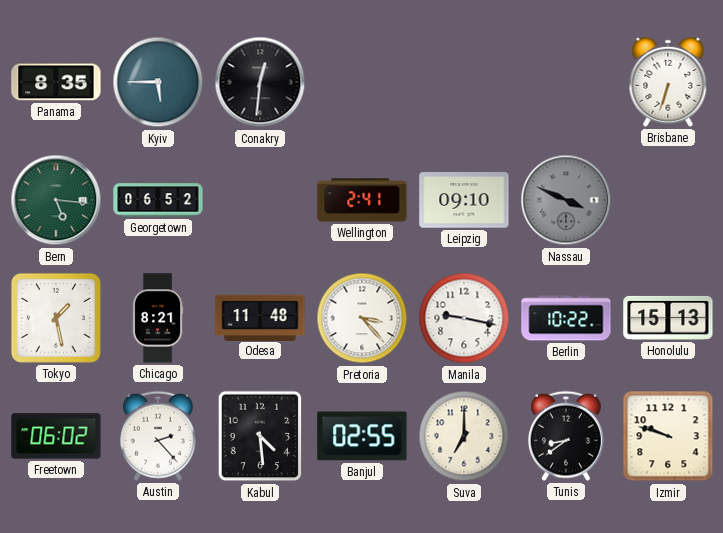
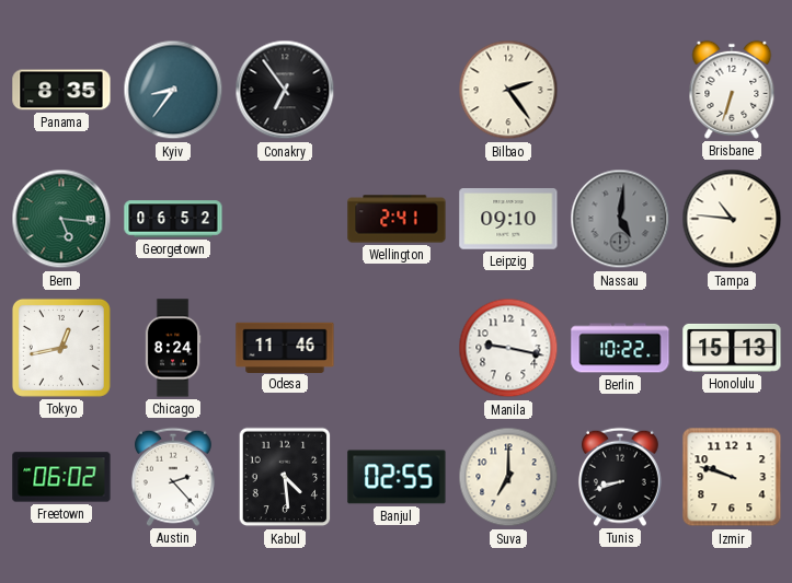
Kyiv: 5:45 -> 8:36
Conakry: 12:31 -> 6:54
Bilbao: none -> 2:24
Nassau: 3:49 -> 5:01
Tampa: none -> 10:46
Tokyo: 1:28 -> 12:43
Chicago: 8:21 -> 8:24
Odesa: 11:48 -> 11:46
Pretoria: 3:23 -> none
Tunis: 8:39 -> 8:42
